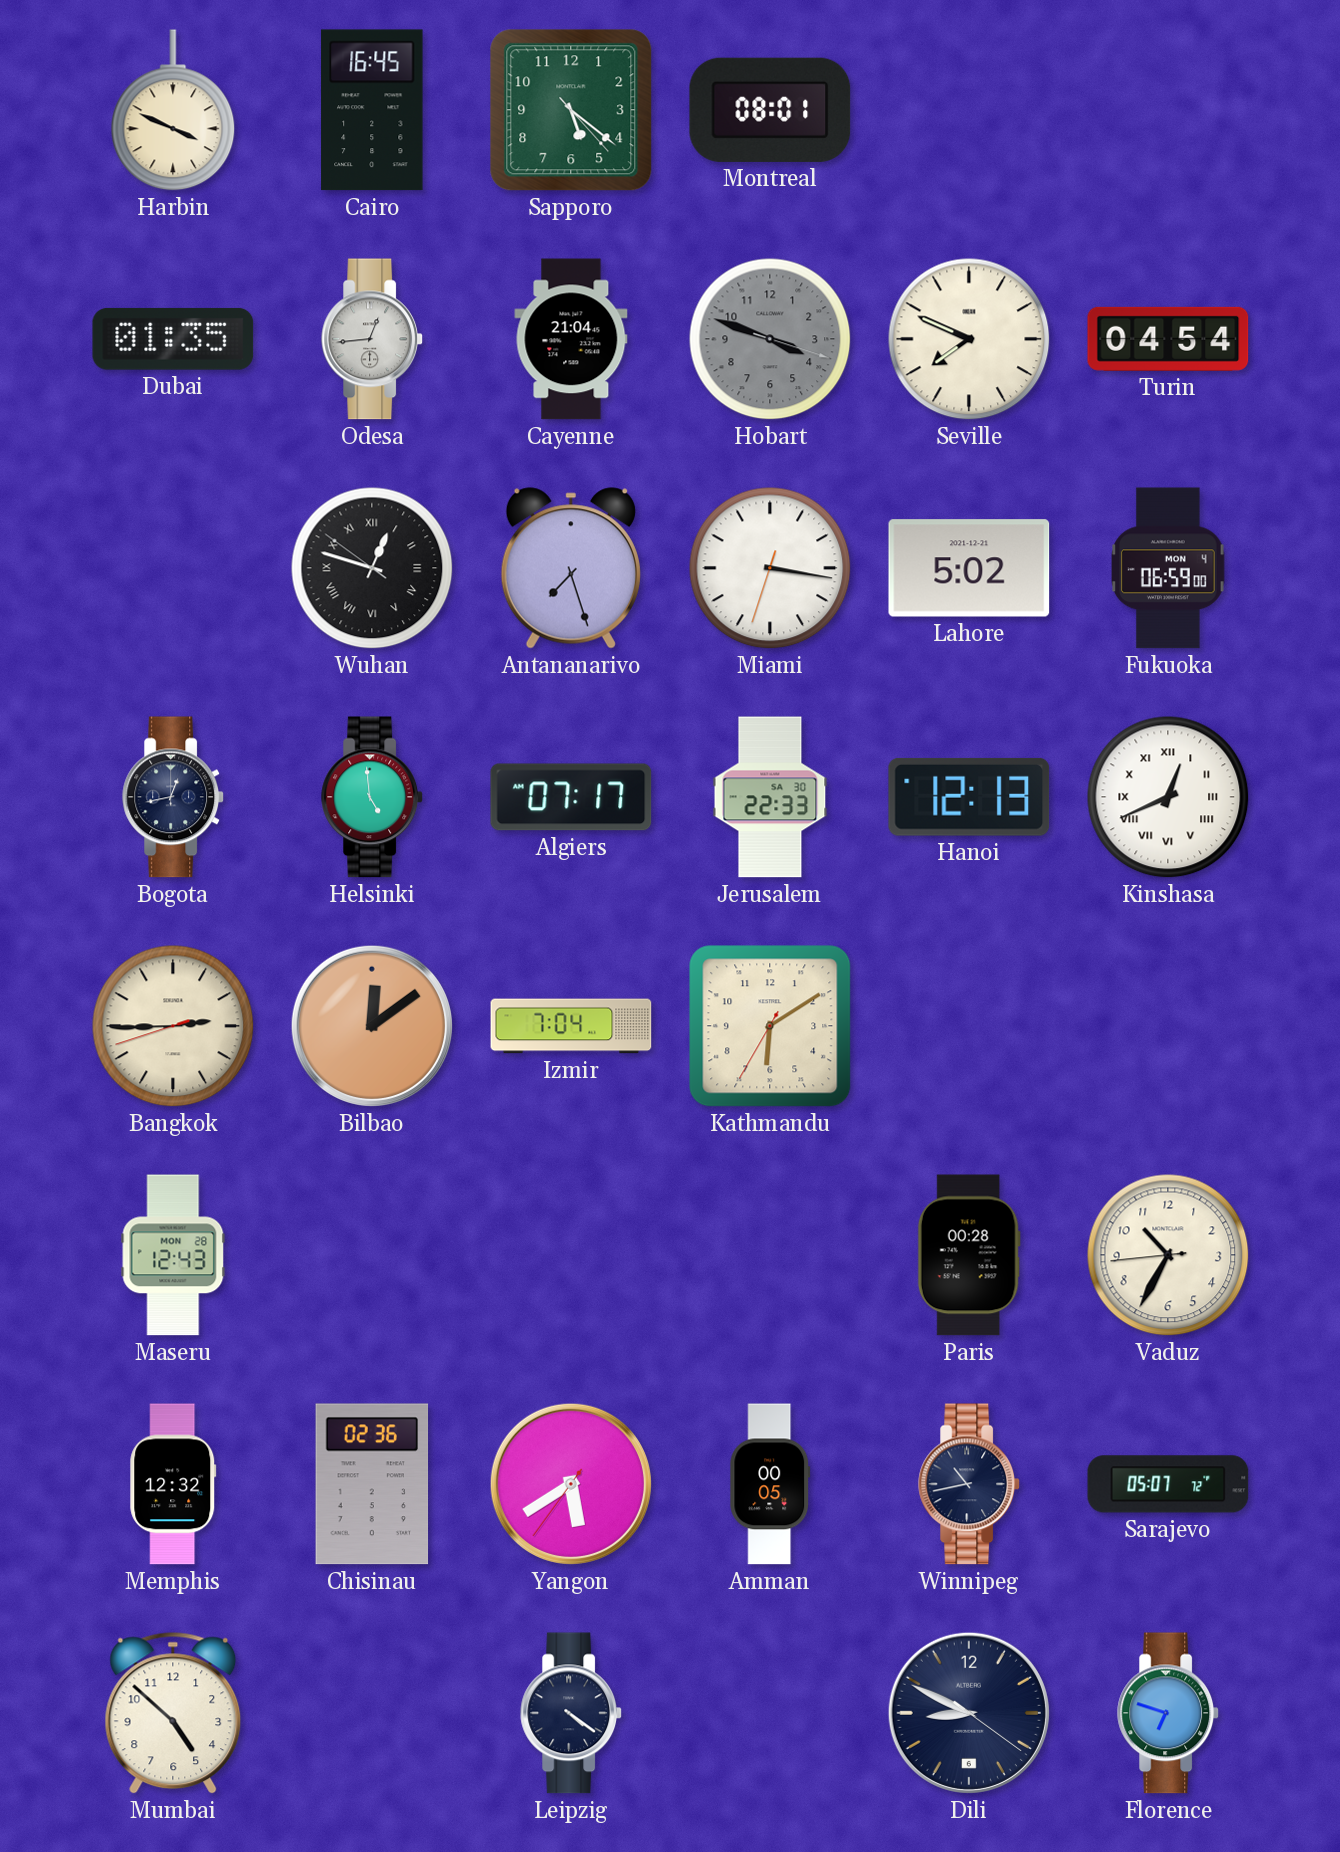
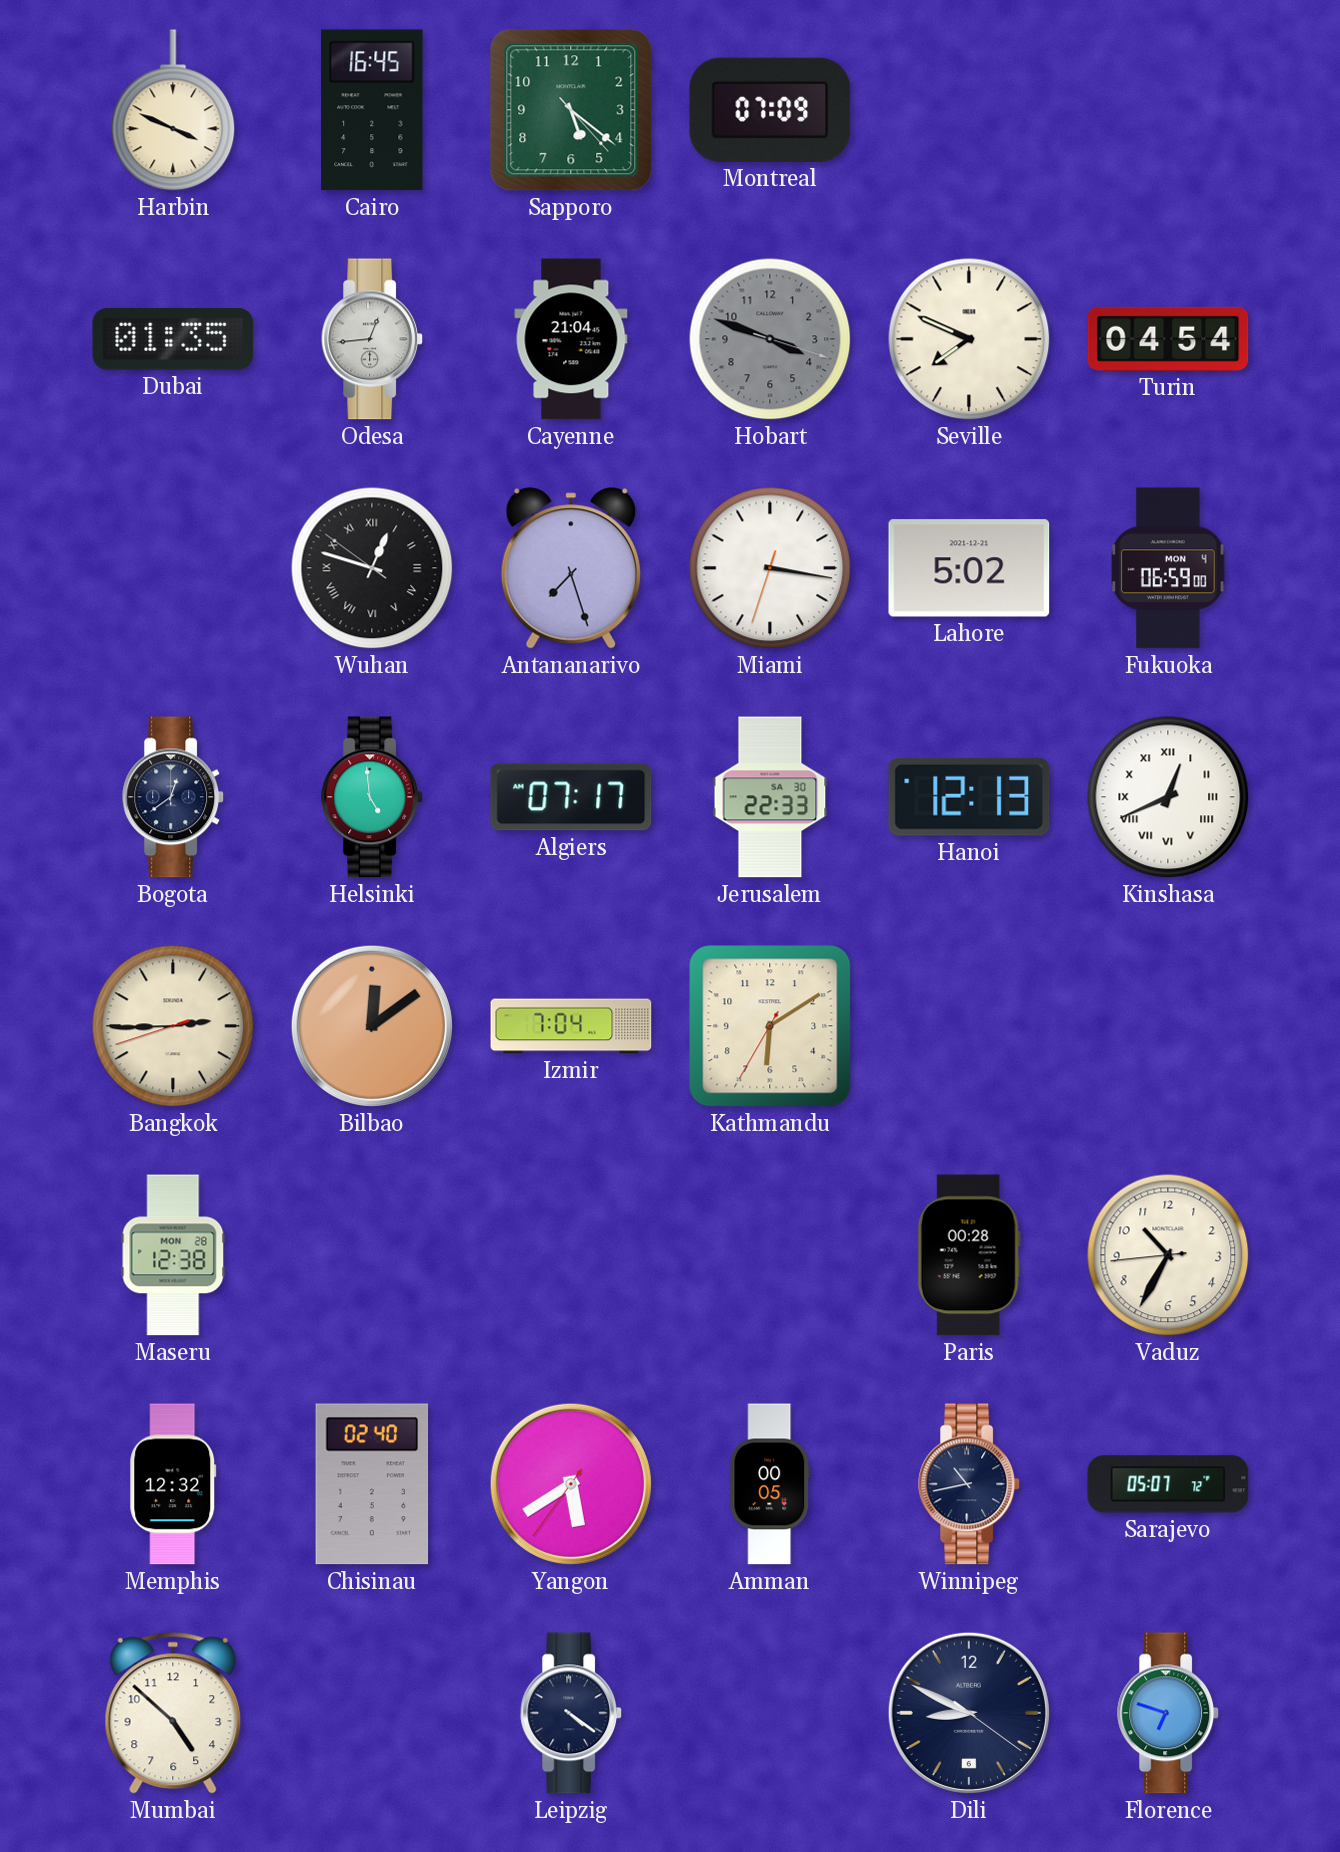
Montreal: 08:01 -> 07:09
Bogota: 12:43 -> 12:39
Maseru: 12:43 -> 12:38
Chisinau: 02:36 -> 02:40
